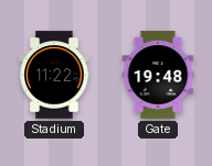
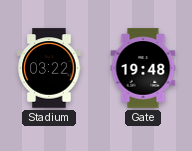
Stadium: 11:22 -> 03:22
